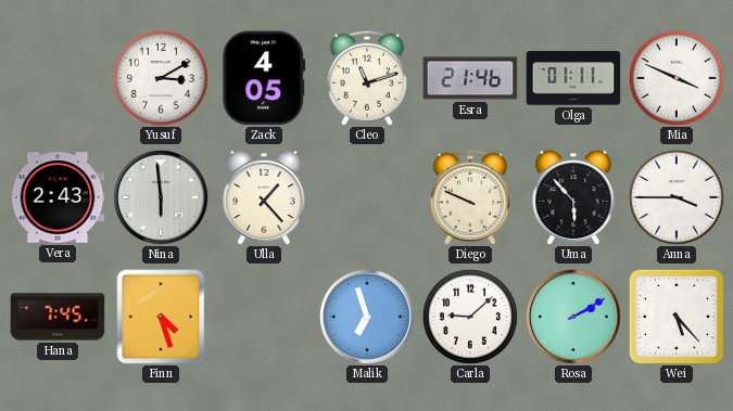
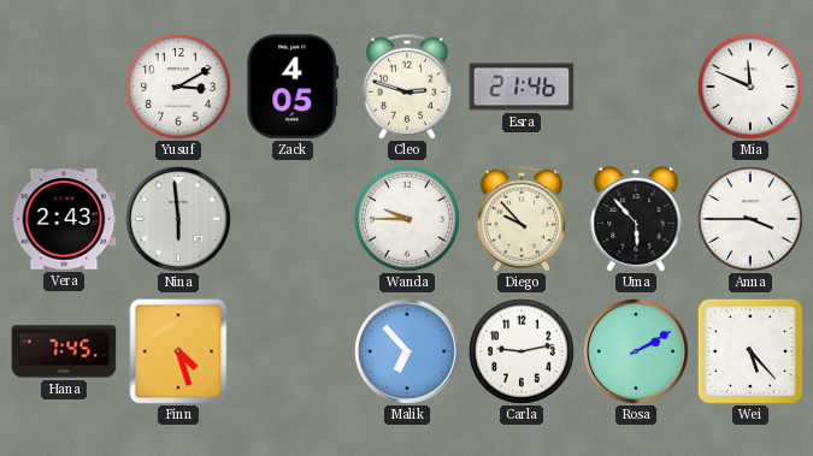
Cleo: 11:12 -> 2:48
Olga: 01:11 -> none
Mia: 3:49 -> 11:49
Ulla: 1:23 -> none
Wanda: none -> 9:45
Diego: 9:49 -> 9:53
Malik: 6:57 -> 6:53
Carla: 9:08 -> 9:13
